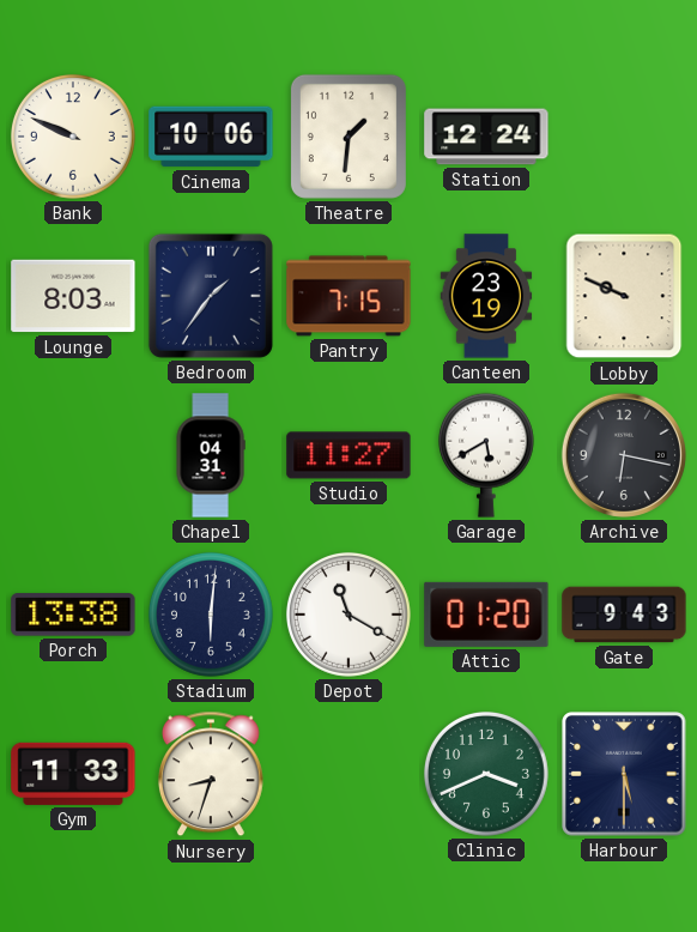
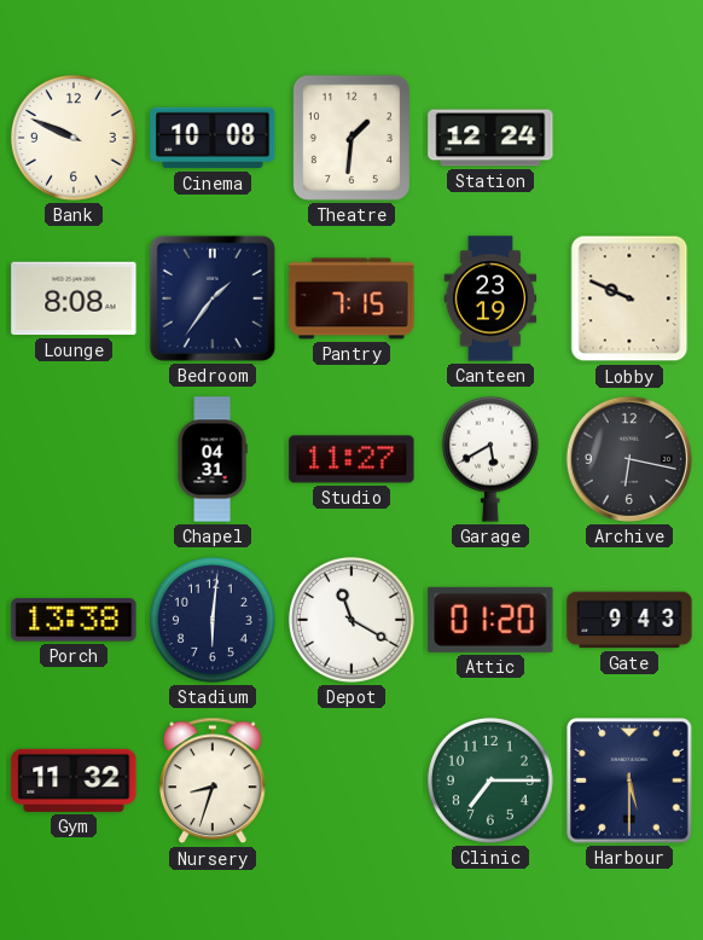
Cinema: 10:06 -> 10:08
Lounge: 8:03 -> 8:08
Gym: 11:33 -> 11:32
Clinic: 3:41 -> 7:15
